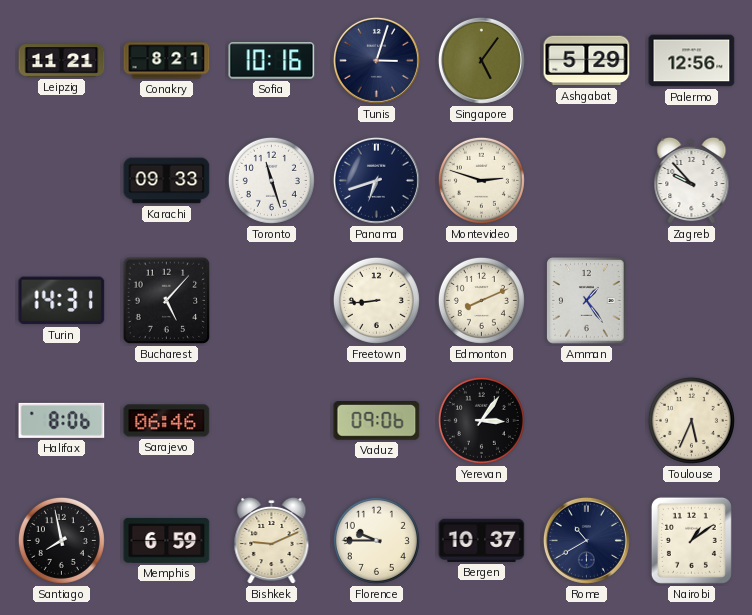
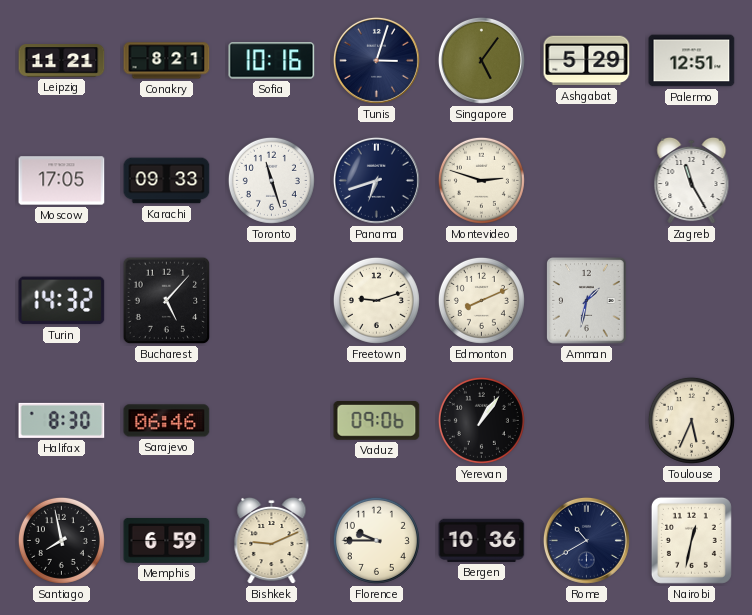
Palermo: 12:56 -> 12:51
Moscow: none -> 17:05
Zagreb: 9:53 -> 11:25
Turin: 14:31 -> 14:32
Freetown: 8:44 -> 9:12
Amman: 1:24 -> 1:32
Halifax: 8:06 -> 8:30
Yerevan: 3:06 -> 1:06
Bergen: 10:37 -> 10:36
Nairobi: 1:09 -> 12:32
